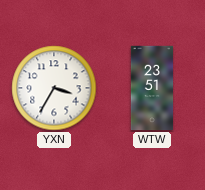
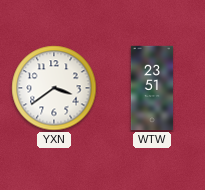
YXN: 3:35 -> 3:39
